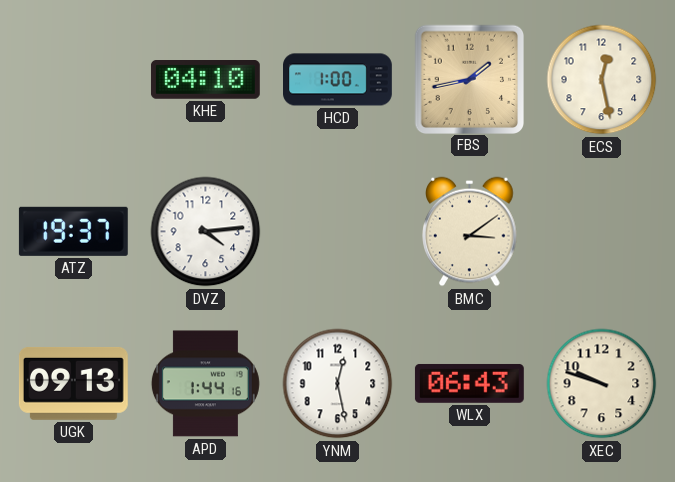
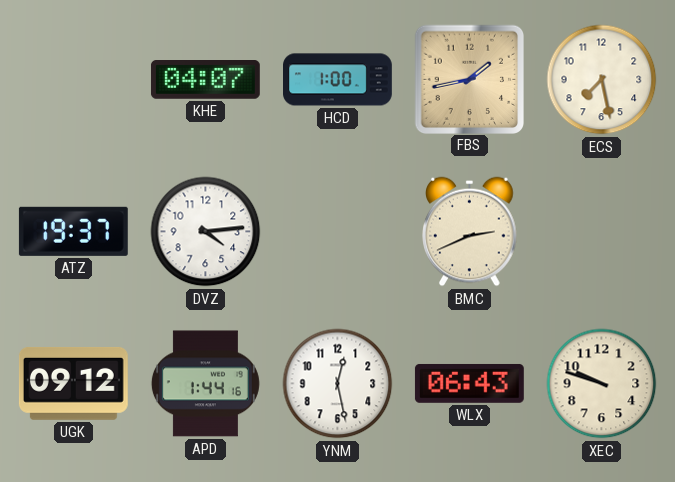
KHE: 04:10 -> 04:07
ECS: 12:28 -> 7:28
BMC: 3:09 -> 2:41
UGK: 09:13 -> 09:12
